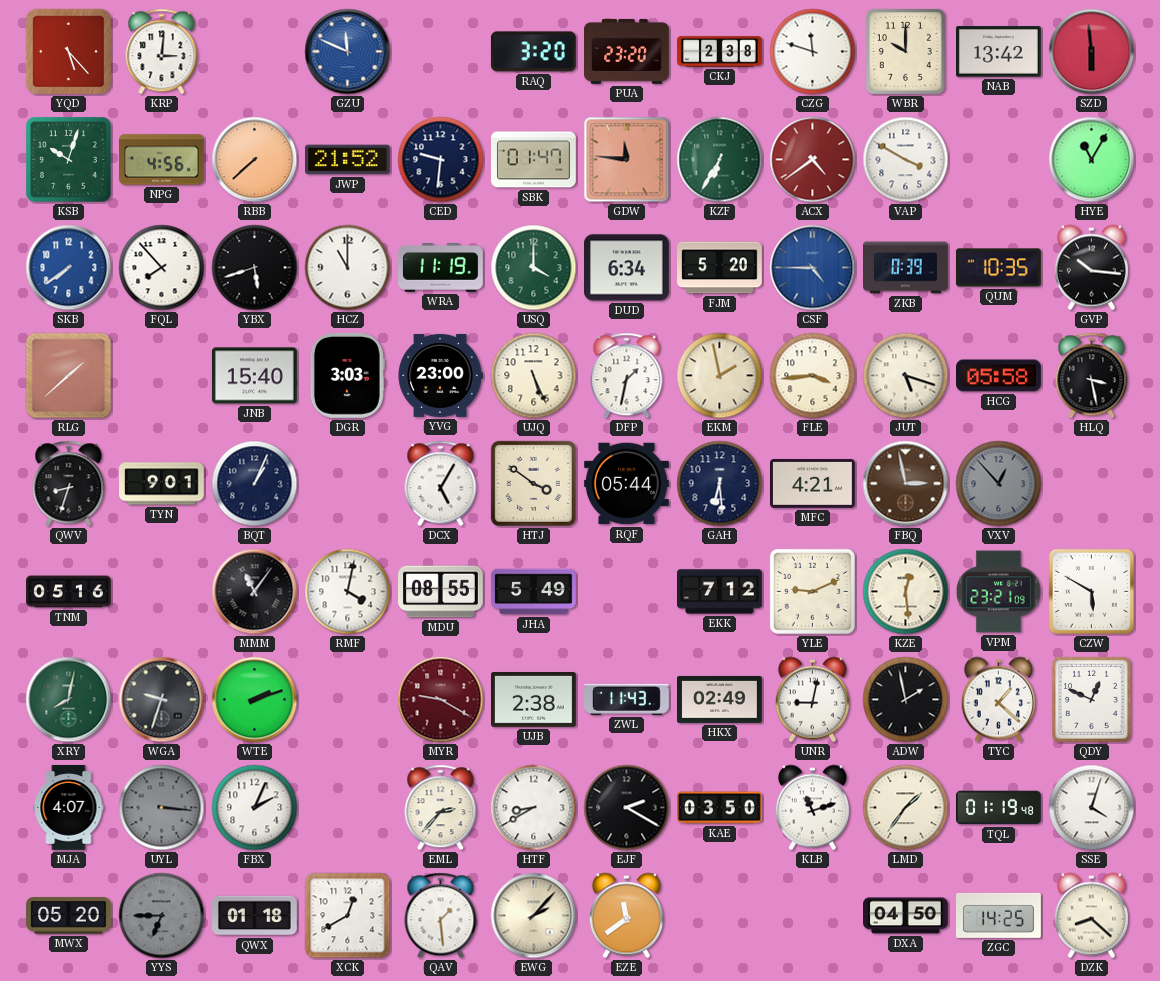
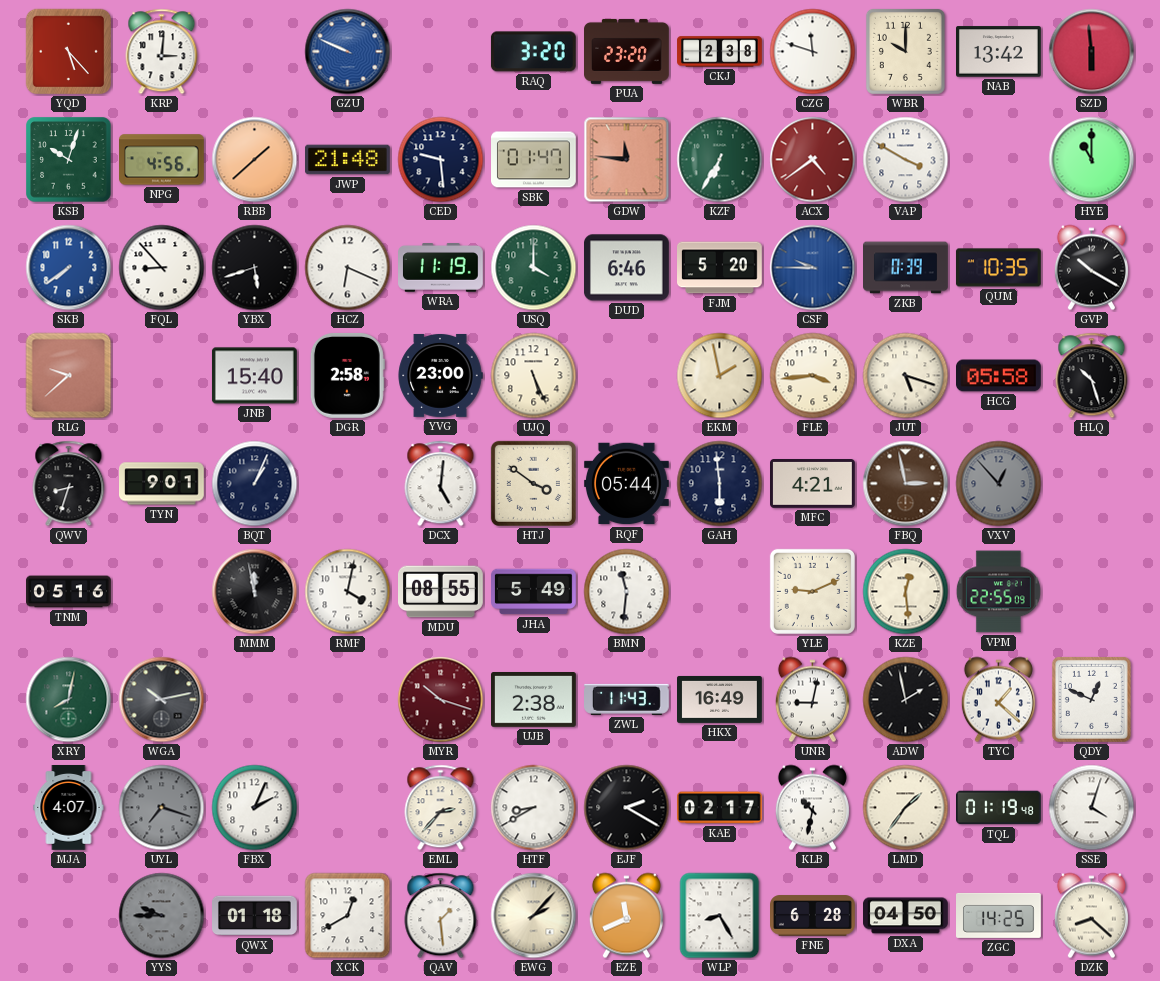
GZU: 11:49 -> 9:49
RBB: 7:38 -> 1:38
JWP: 21:52 -> 21:48
CED: 9:31 -> 9:29
HYE: 11:05 -> 11:00
FQL: 7:53 -> 8:53
HCZ: 11:00 -> 6:19
DUD: 6:34 -> 6:46
CSF: 4:45 -> 9:45
GVP: 10:16 -> 10:20
RLG: 1:38 -> 9:38
DGR: 3:03 -> 2:58
DFP: 1:32 -> none
HLQ: 3:28 -> 10:27
DCX: 5:05 -> 5:01
GAH: 6:29 -> 5:59
MMM: 11:06 -> 11:58
BMN: none -> 11:31
EKK: 7:12 -> none
VPM: 23:21 -> 22:55
CZW: 5:50 -> none
WGA: 9:33 -> 10:13
WTE: 2:12 -> none
MYR: 9:20 -> 10:18
HKX: 02:49 -> 16:49
UYL: 3:16 -> 7:18
KAE: 03:50 -> 02:17
KLB: 11:12 -> 10:32
MWX: 05:20 -> none
YYS: 6:45 -> 9:45
EZE: 11:39 -> 11:41
WLP: none -> 8:25
FNE: none -> 6:28
